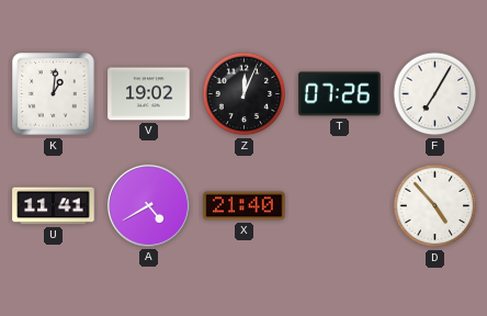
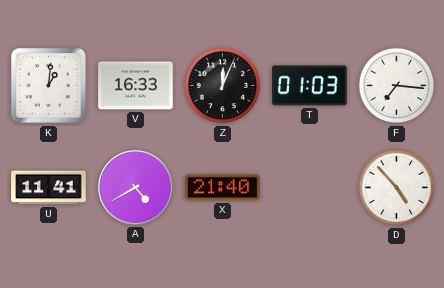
V: 19:02 -> 16:33
T: 07:26 -> 01:03
F: 7:05 -> 7:16
